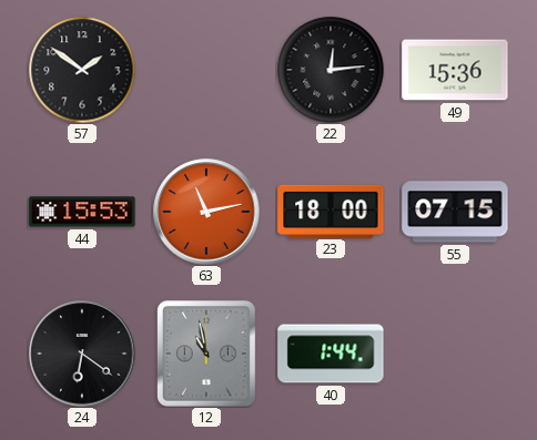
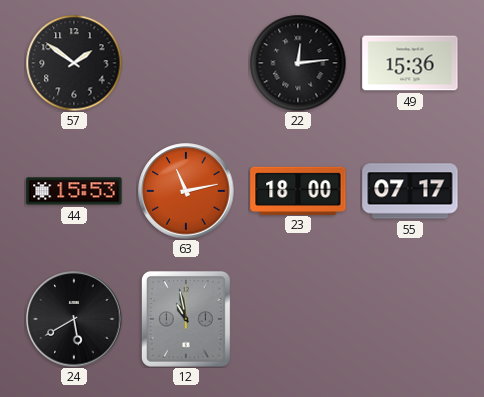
55: 07:15 -> 07:17
24: 6:21 -> 5:40
40: 1:44 -> none
